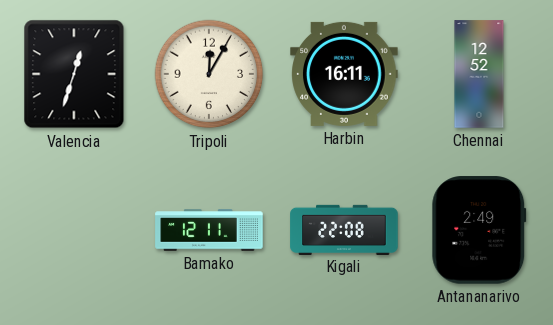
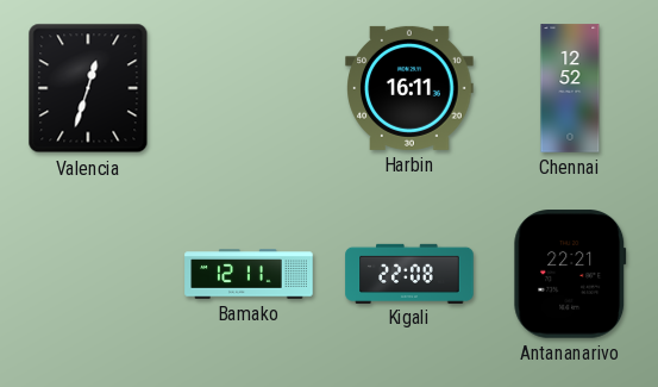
Tripoli: 12:05 -> none
Antananarivo: 2:49 -> 22:21
